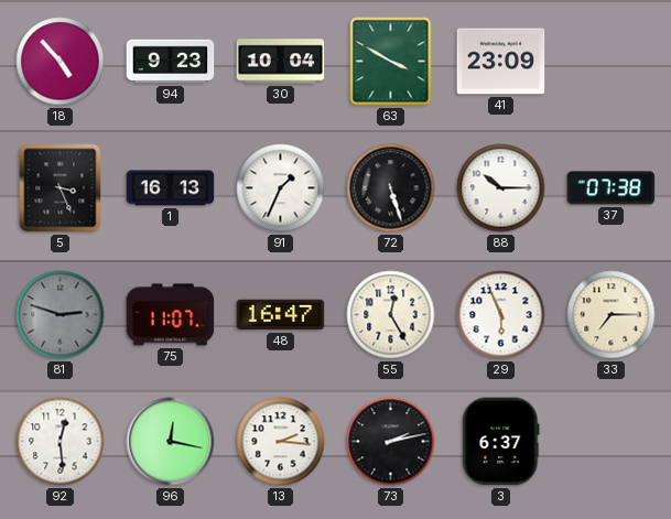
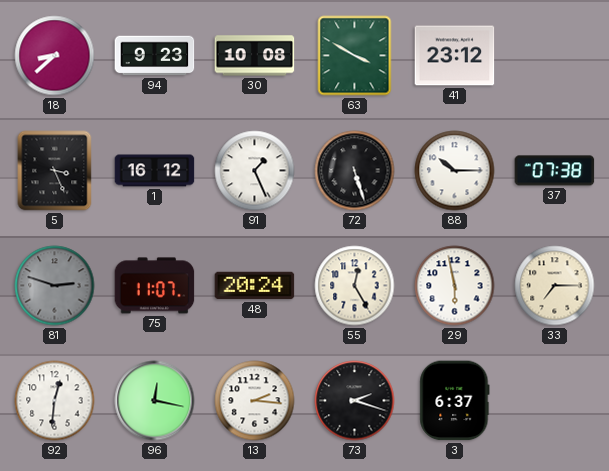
18: 4:53 -> 8:38
30: 10:04 -> 10:08
41: 23:09 -> 23:12
1: 16:13 -> 16:12
91: 1:34 -> 1:26
48: 16:47 -> 20:24
29: 5:56 -> 5:58
92: 12:29 -> 12:31
73: 2:13 -> 2:18
